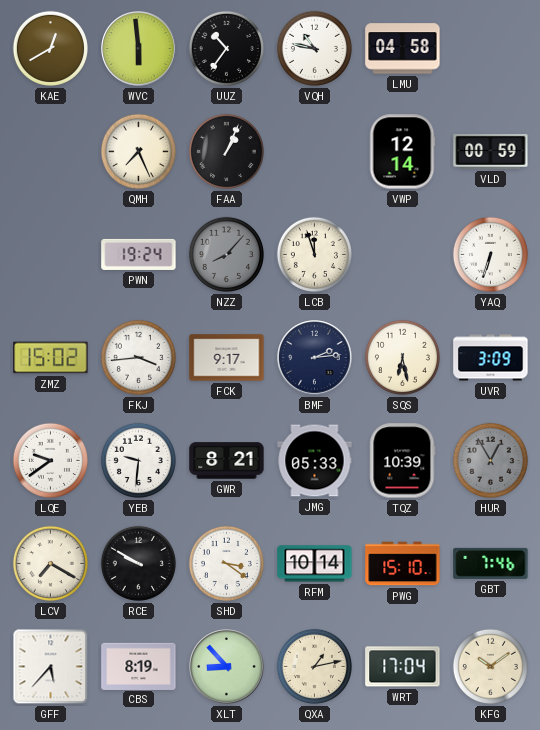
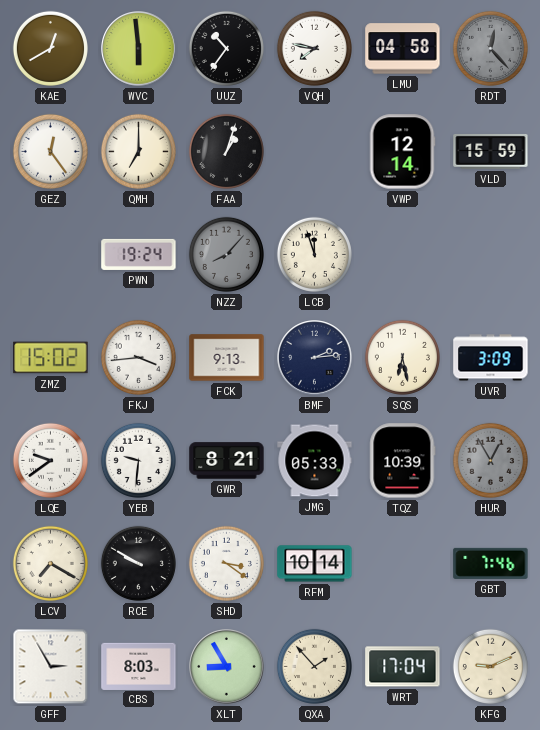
VQH: 10:47 -> 7:47
RDT: none -> 12:23
GEZ: none -> 12:24
QMH: 7:26 -> 7:00
FAA: 1:04 -> 1:03
VLD: 00:59 -> 15:59
YAQ: 6:33 -> none
FCK: 9:17 -> 9:13
PWG: 15:10 -> none
GFF: 5:37 -> 2:55
CBS: 8:19 -> 8:03
XLT: 8:53 -> 8:55
QXA: 1:13 -> 1:53
KFG: 10:09 -> 9:11
